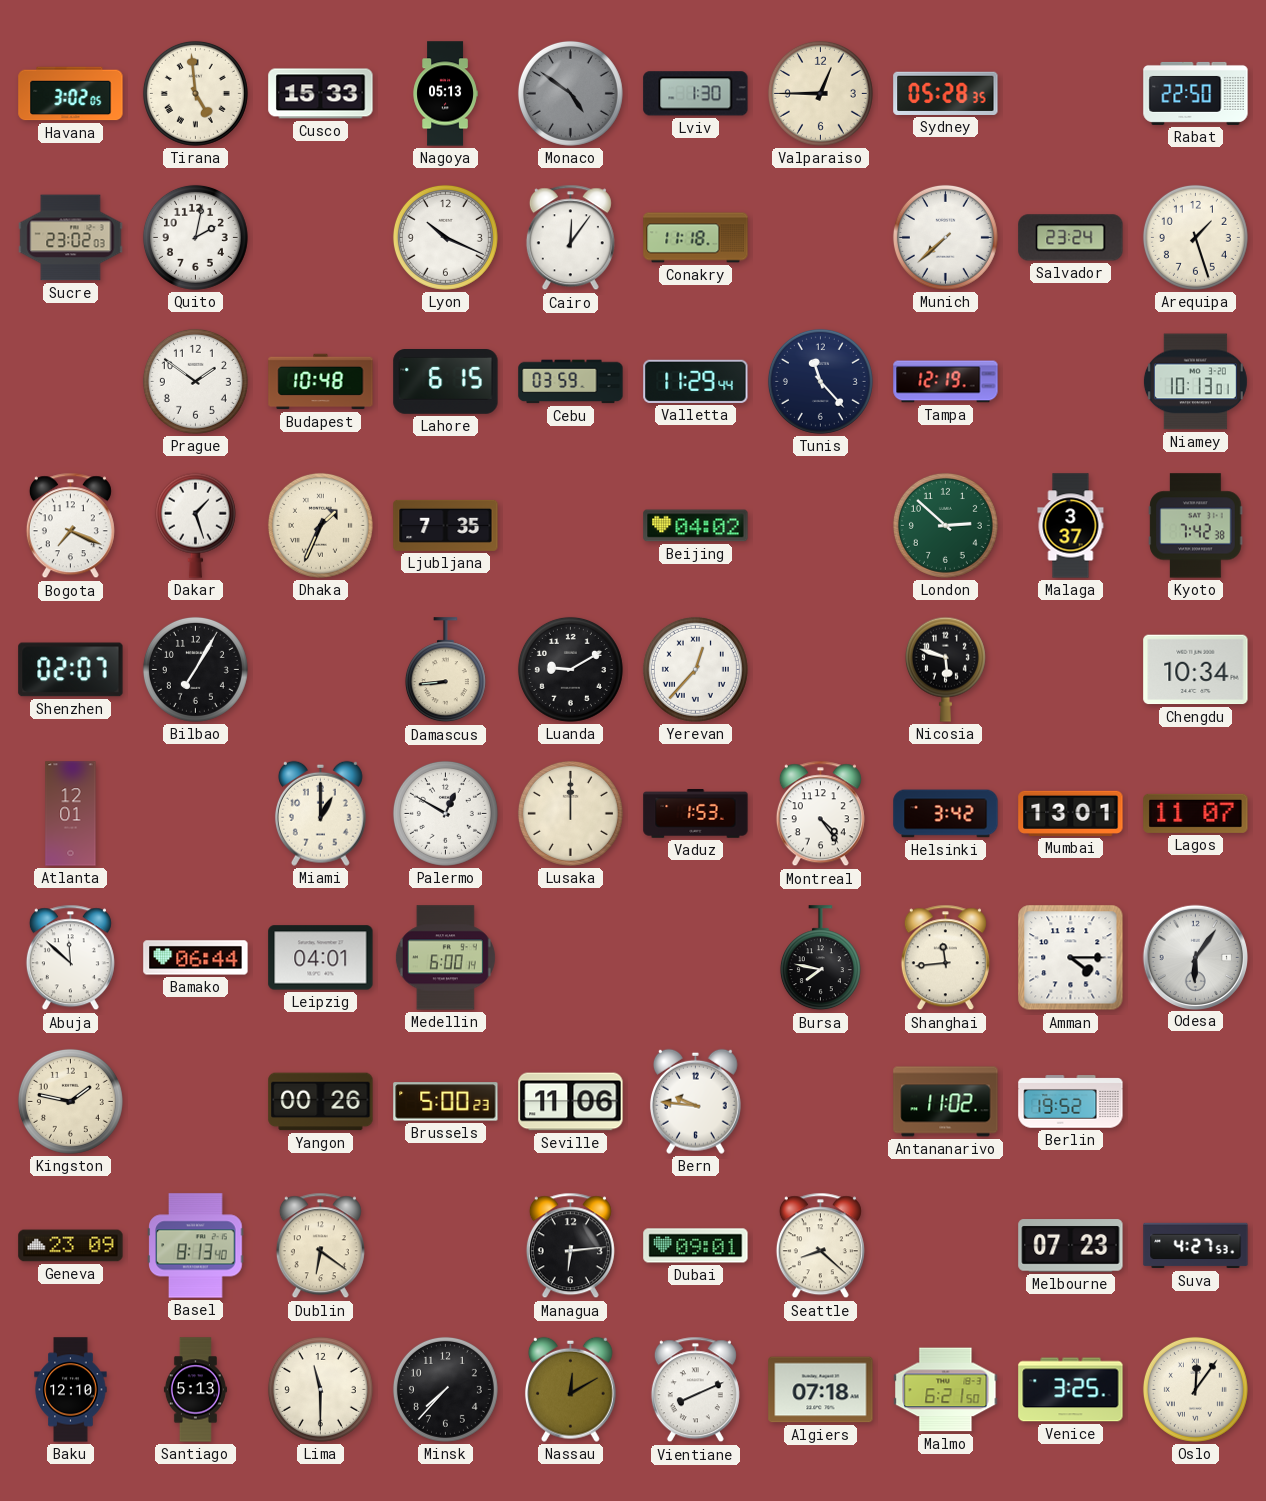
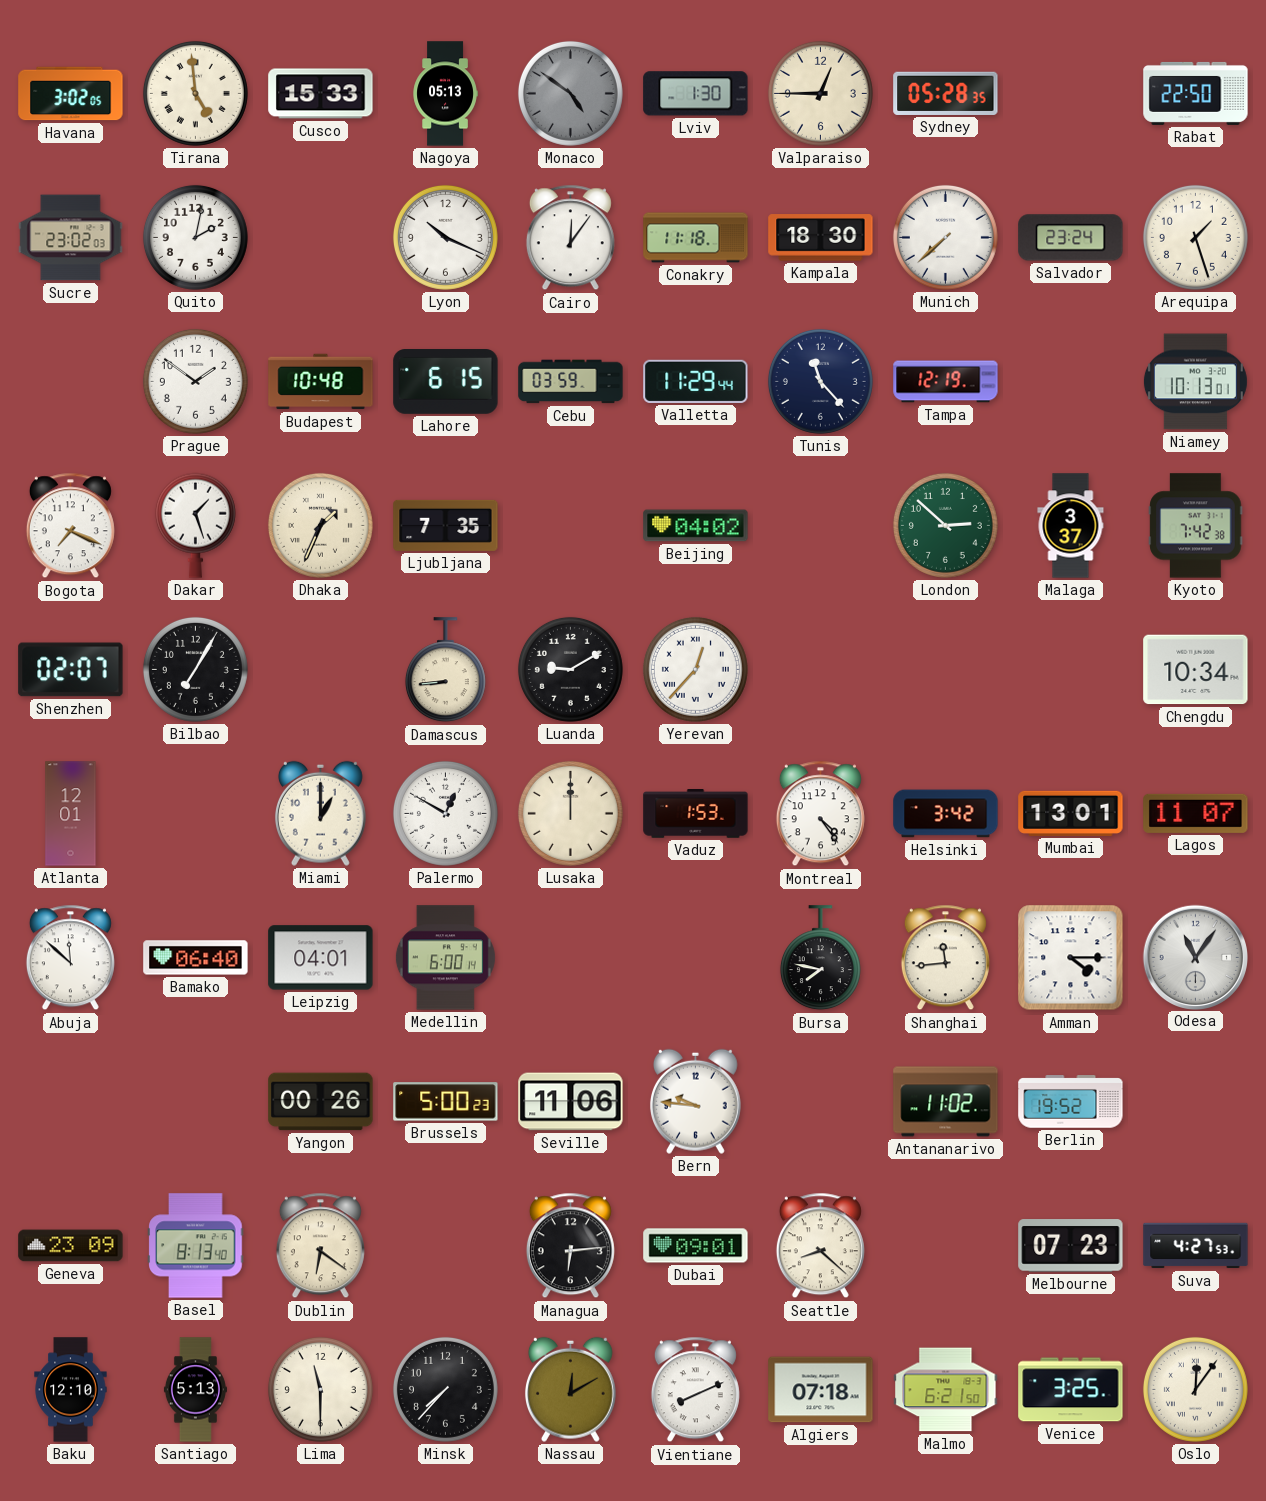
Kampala: none -> 18:30
Nicosia: 5:48 -> none
Bamako: 06:44 -> 06:40
Odesa: 6:06 -> 11:06
Kingston: 1:47 -> none
